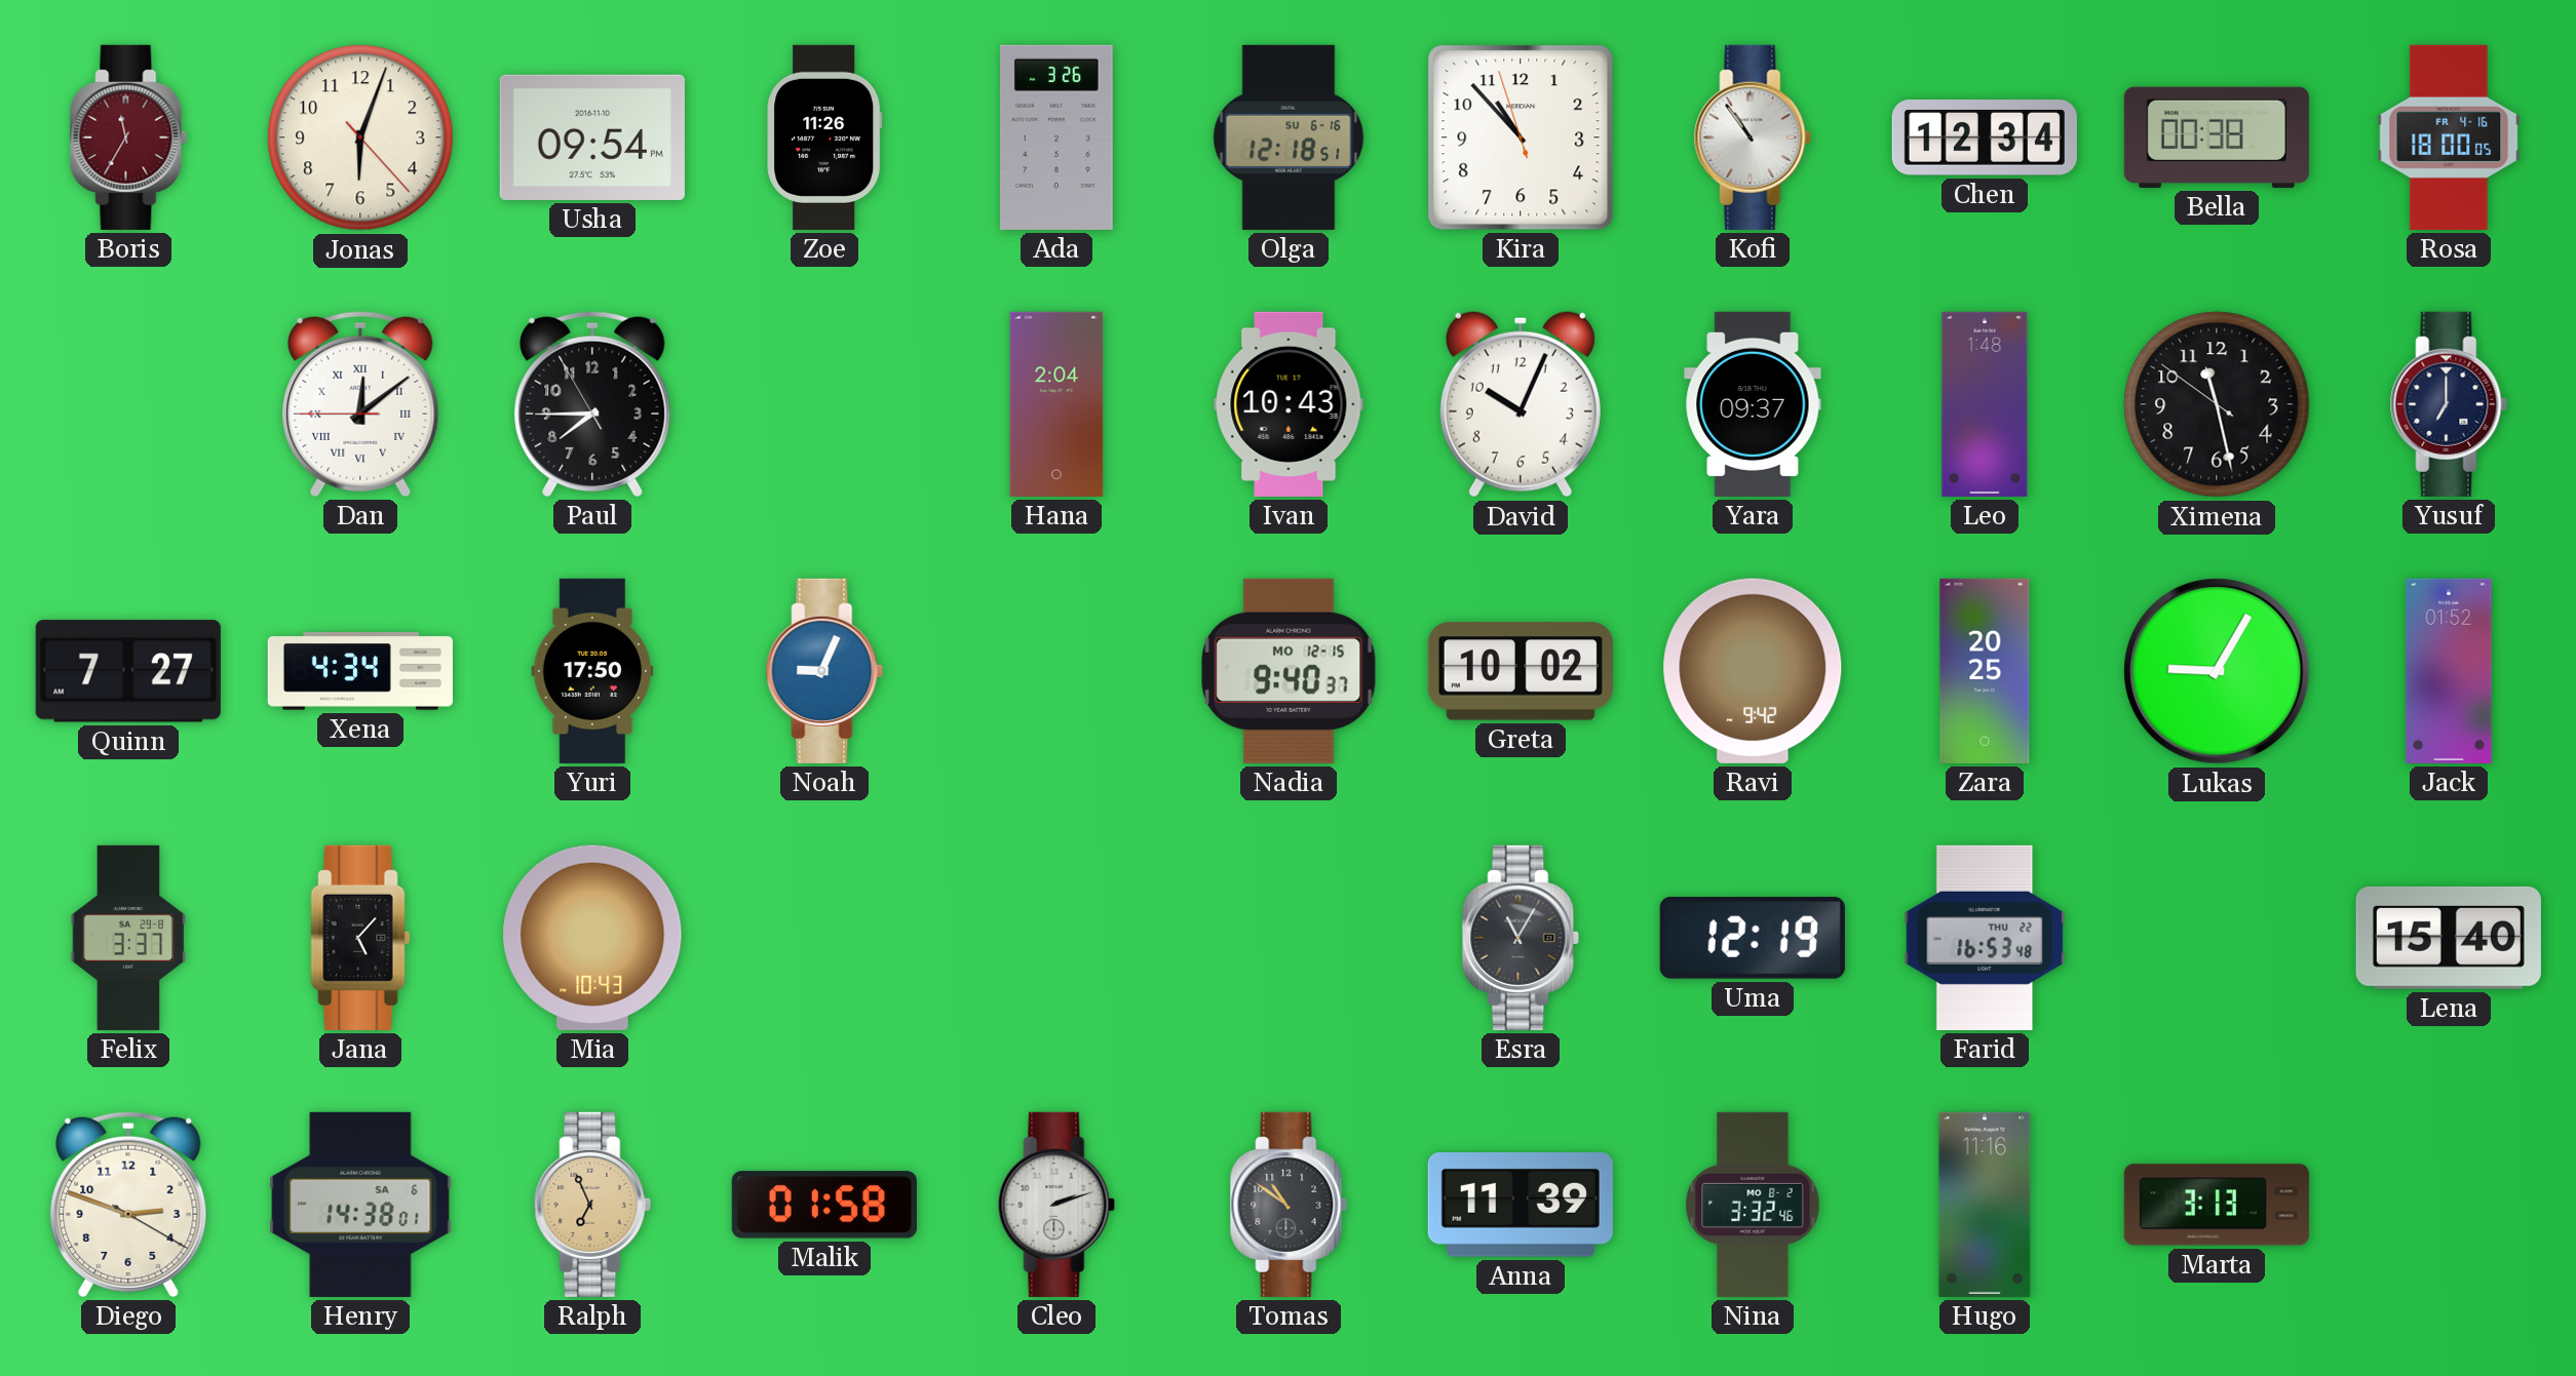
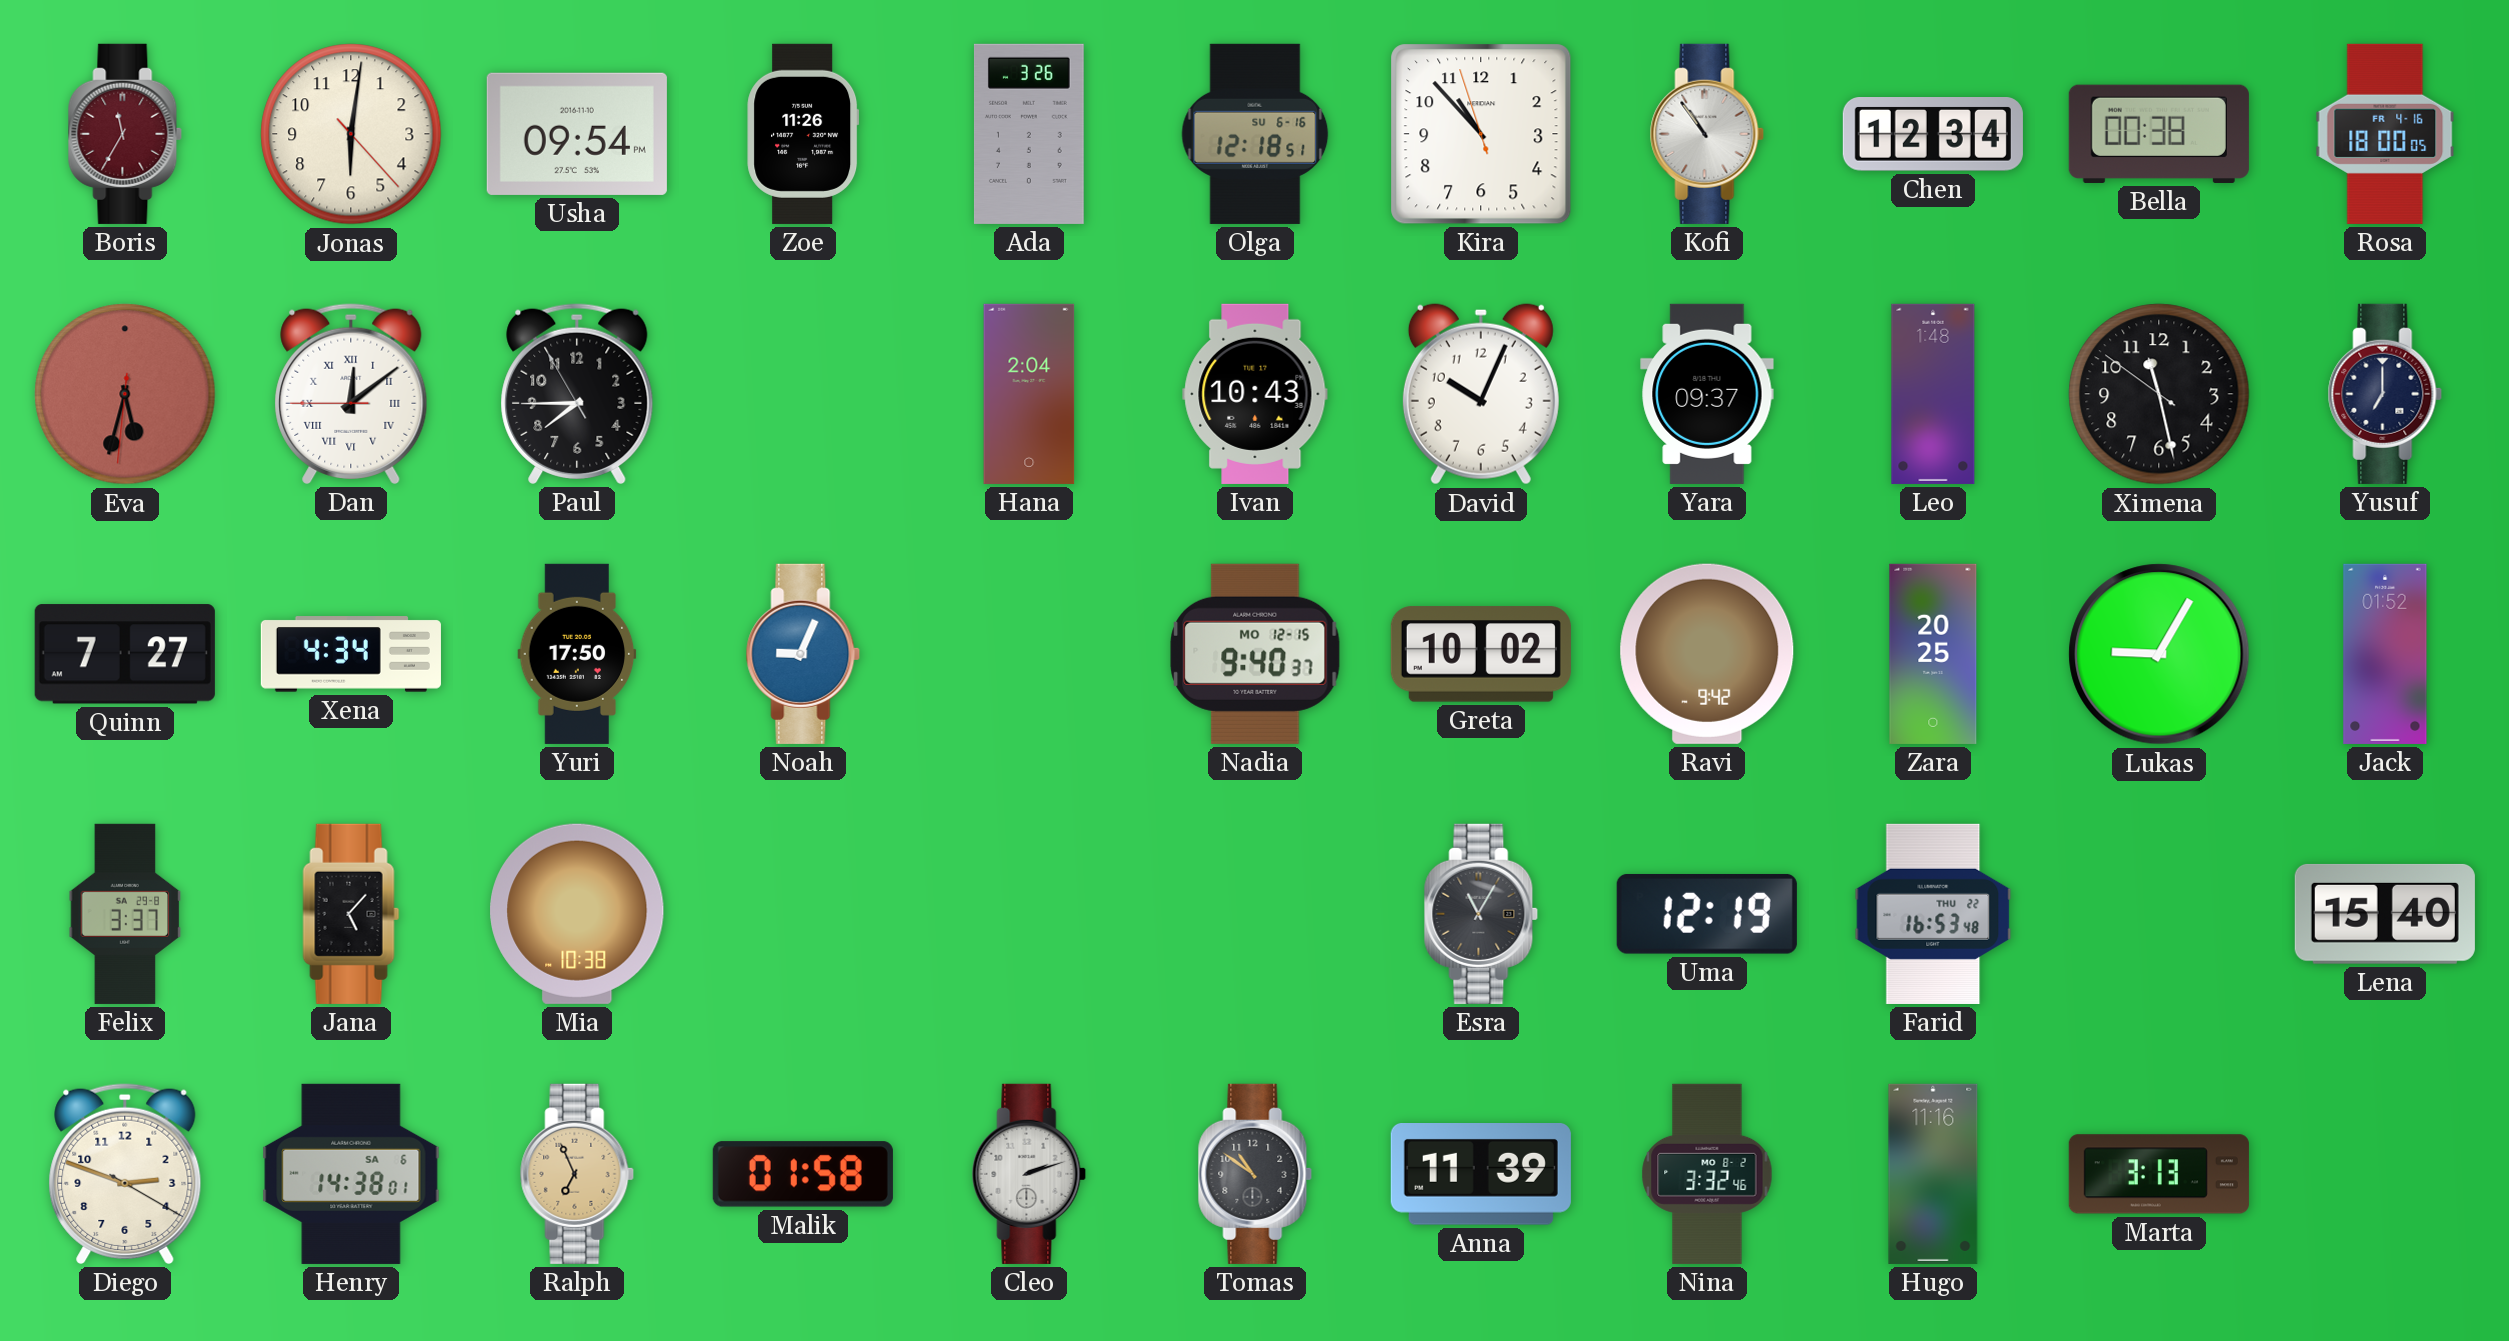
Jonas: 6:03 -> 6:01
Eva: none -> 5:32
Mia: 10:43 -> 10:38
